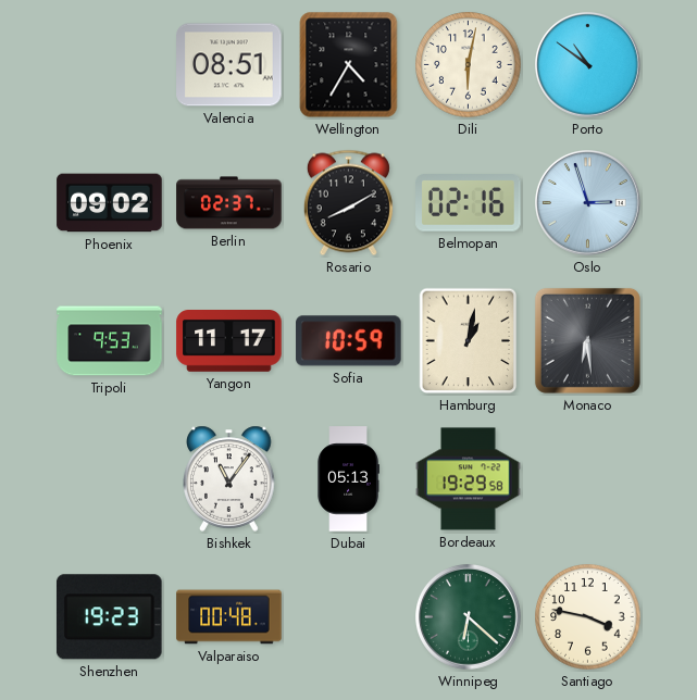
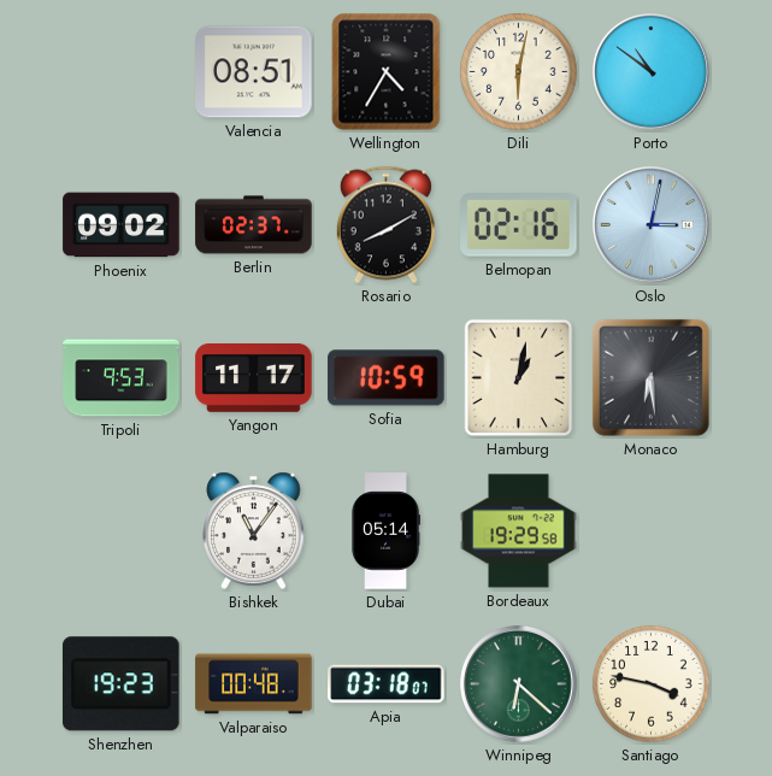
Oslo: 2:57 -> 3:02
Dubai: 05:13 -> 05:14
Apia: none -> 03:18
